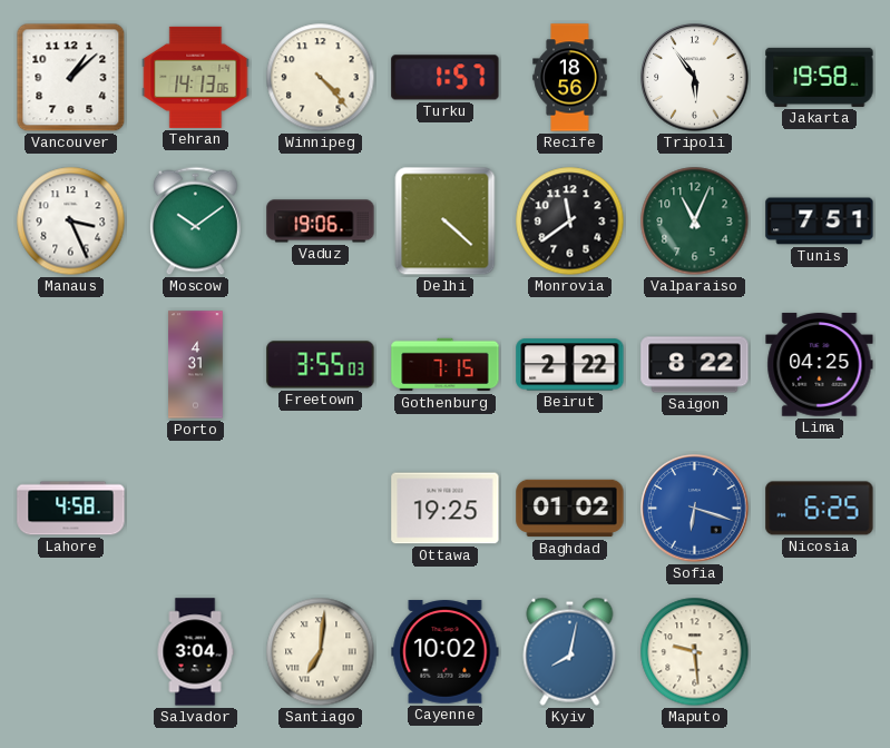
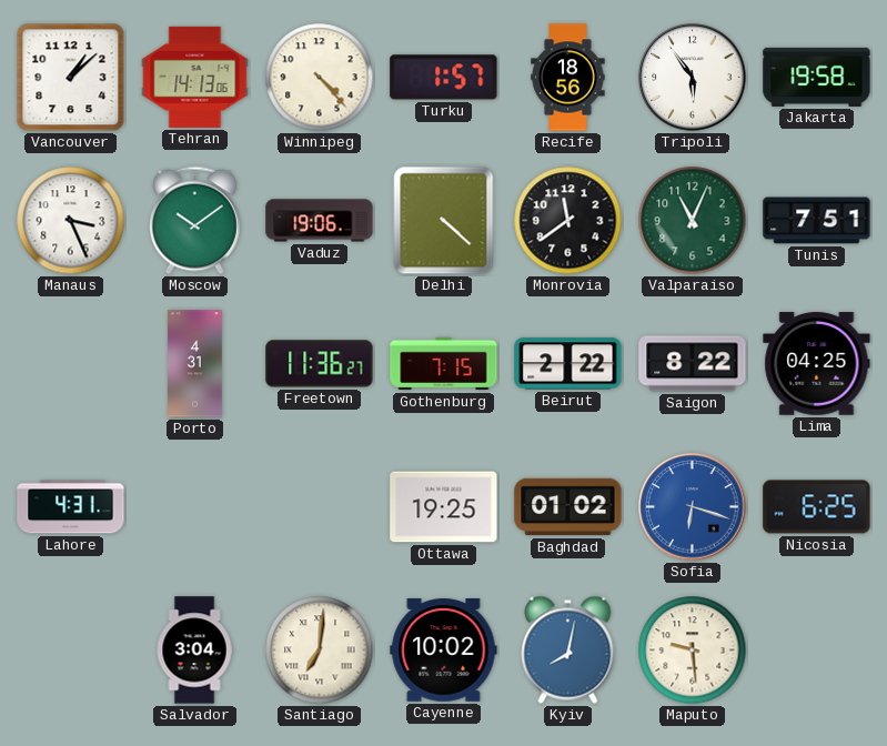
Freetown: 3:55 -> 11:36
Lahore: 4:58 -> 4:31
